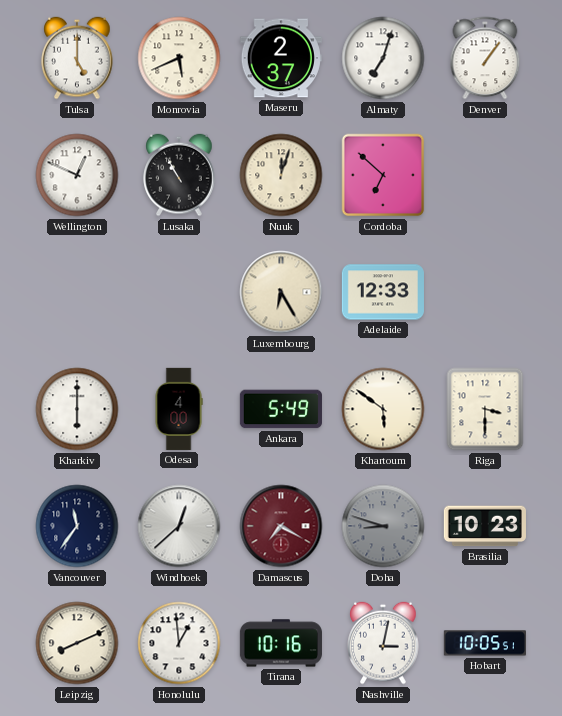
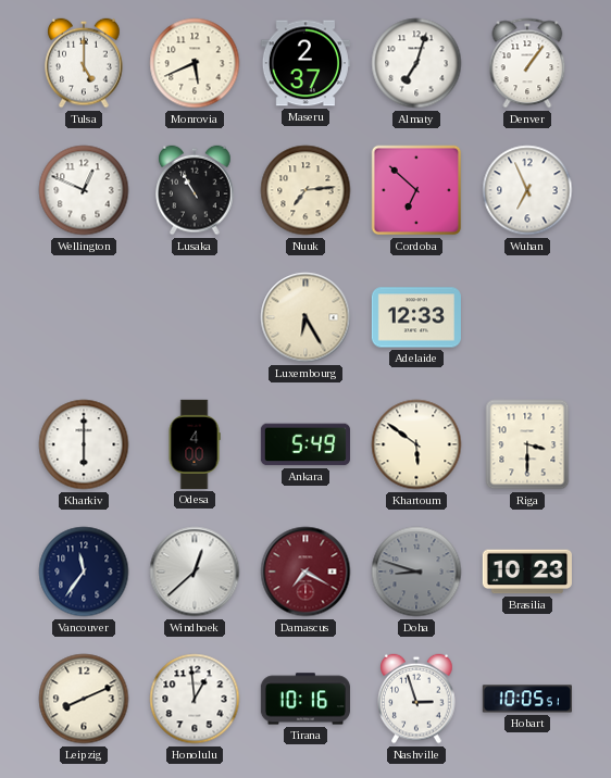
Nuuk: 12:03 -> 7:14
Wuhan: none -> 6:56
Nashville: 3:02 -> 2:57
